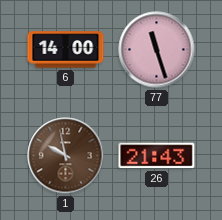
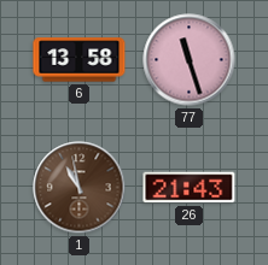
6: 14:00 -> 13:58
1: 9:58 -> 10:58
